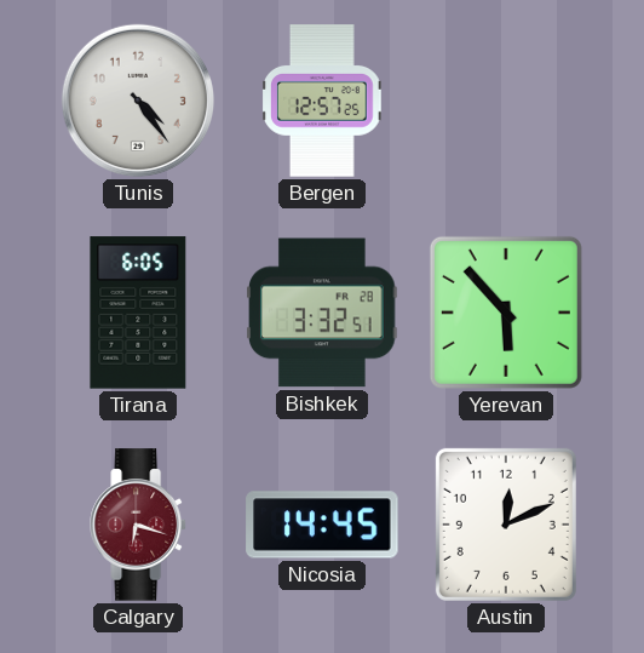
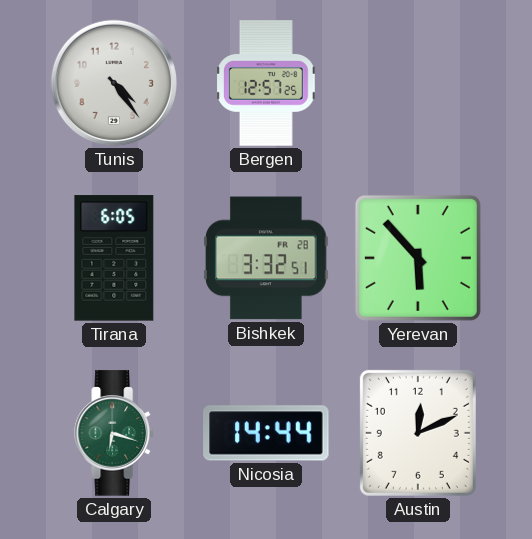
Calgary dial: burgundy -> green
Nicosia: 14:45 -> 14:44
